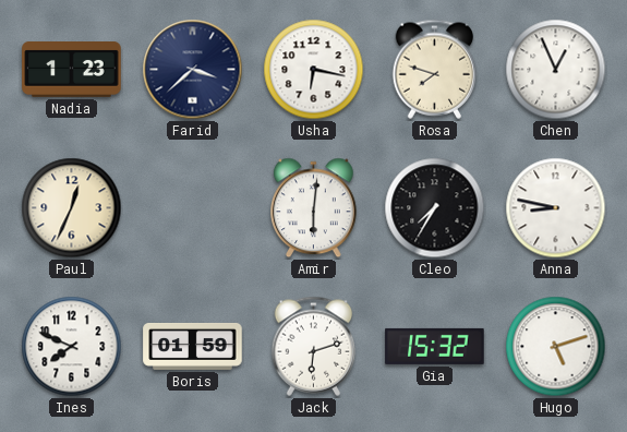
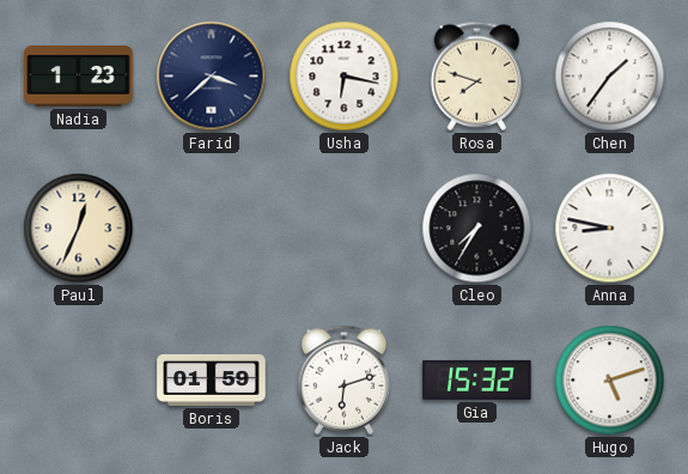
Chen: 12:56 -> 1:36
Amir: 6:01 -> none
Ines: 7:49 -> none
